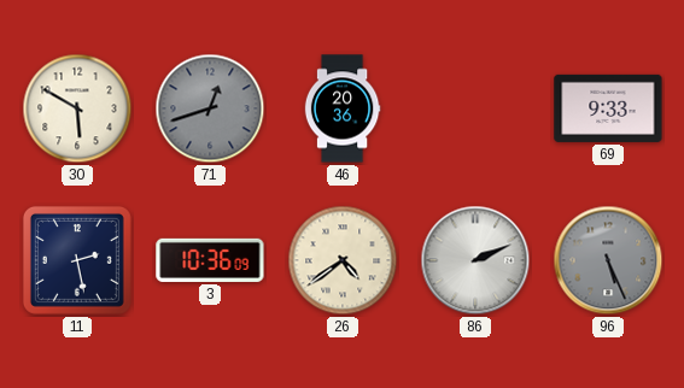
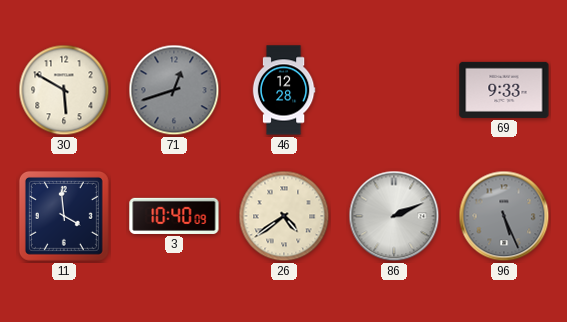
46: 20:36 -> 12:28
11: 2:28 -> 3:59
3: 10:36 -> 10:40
